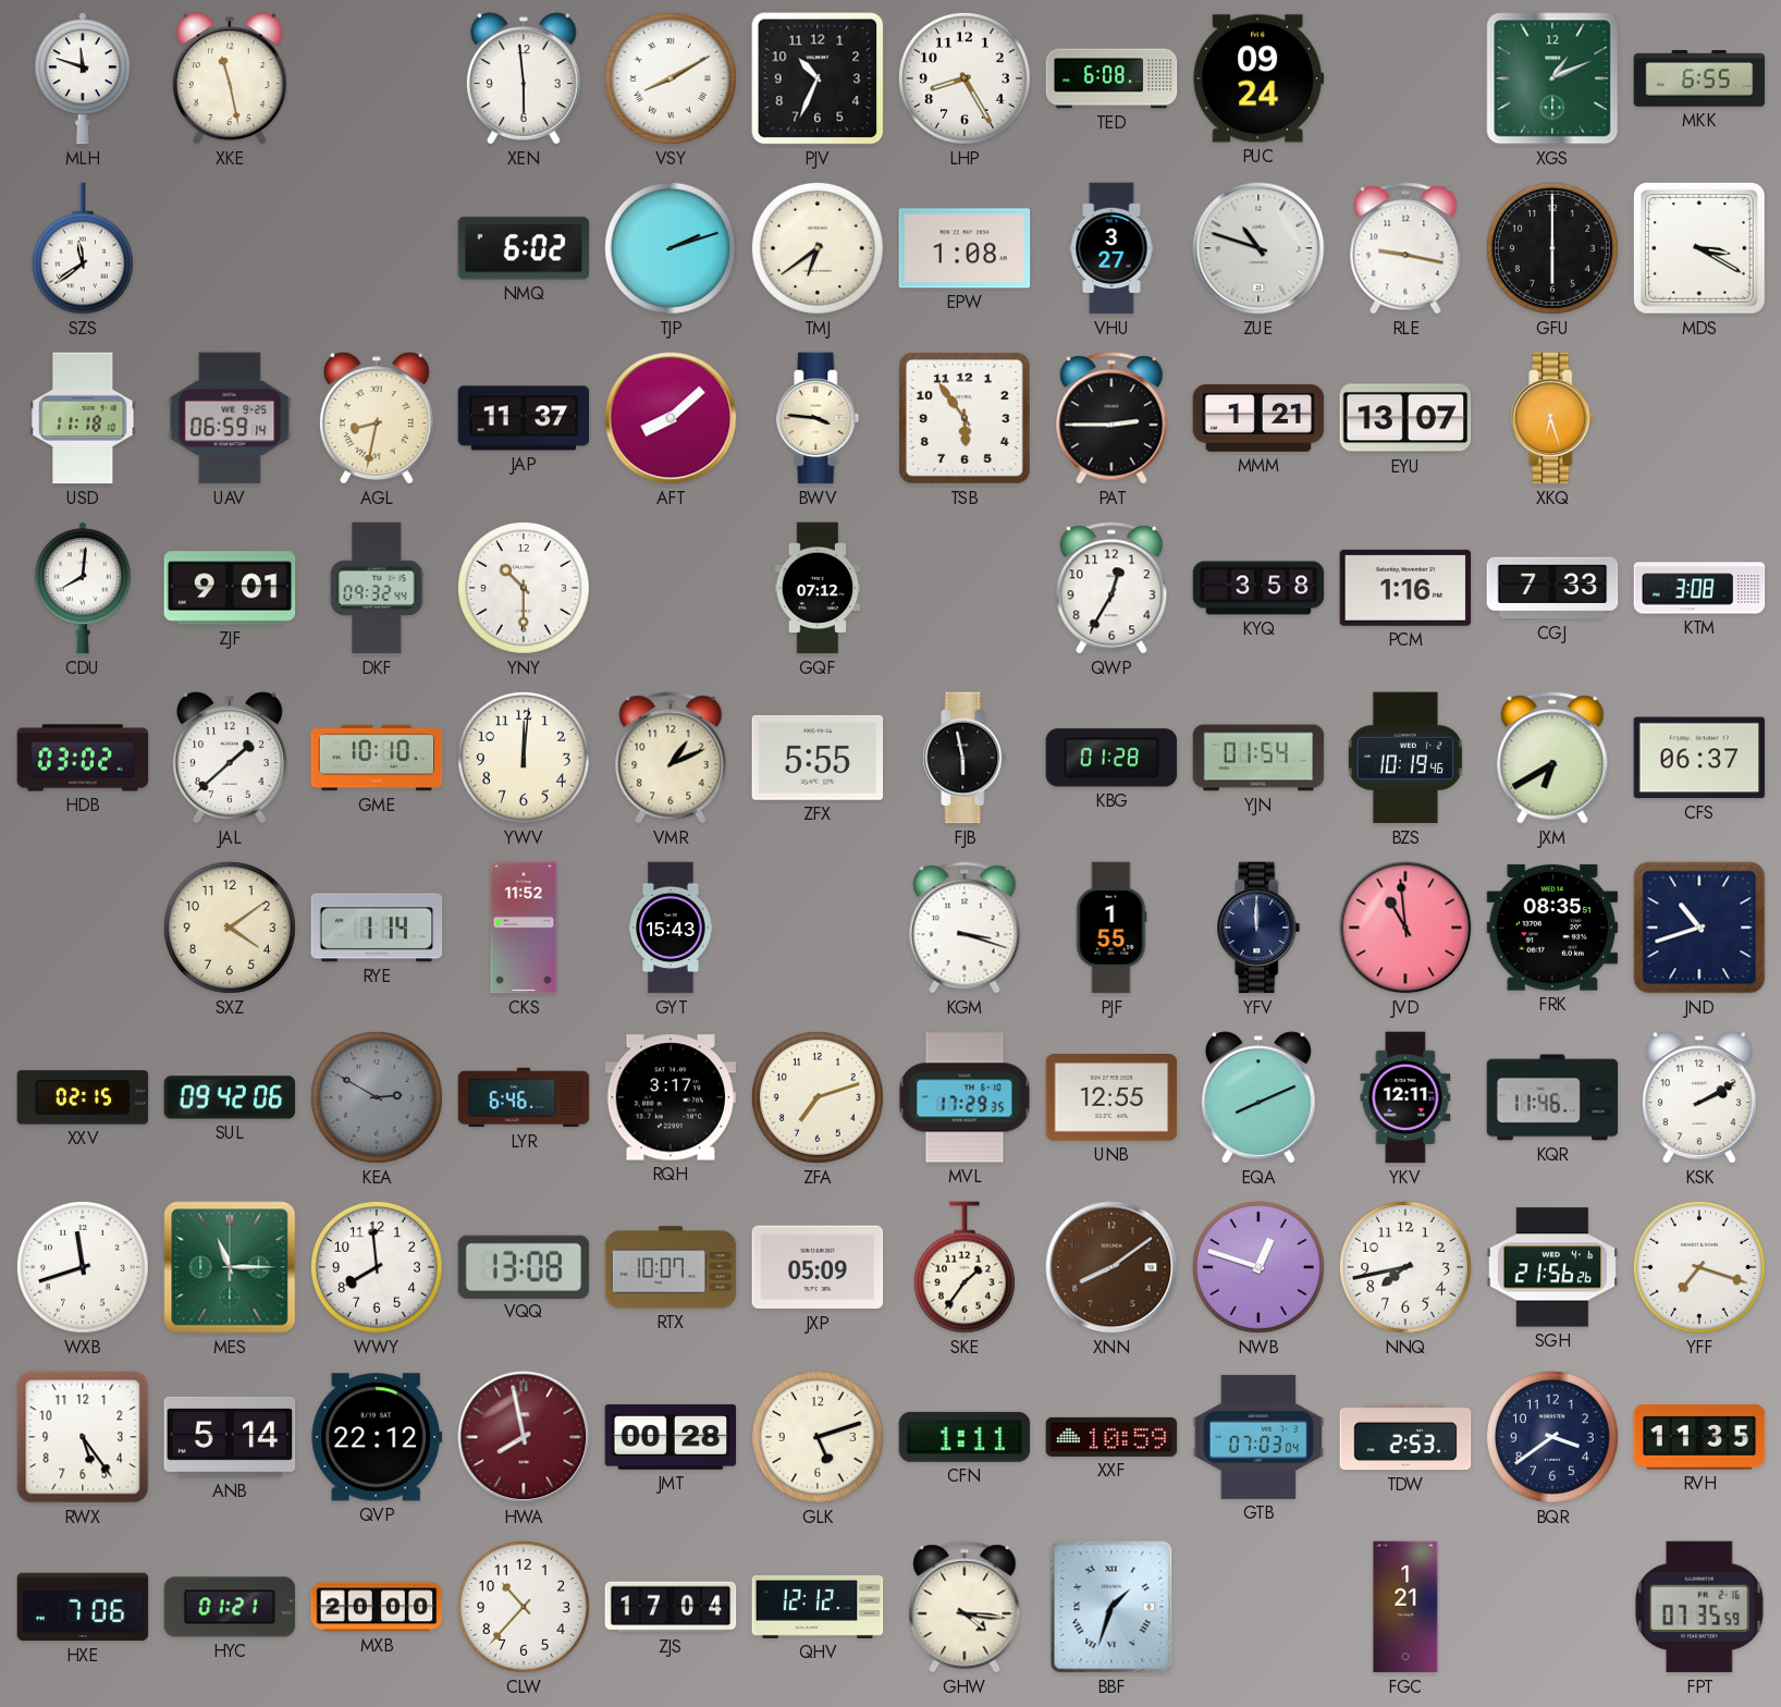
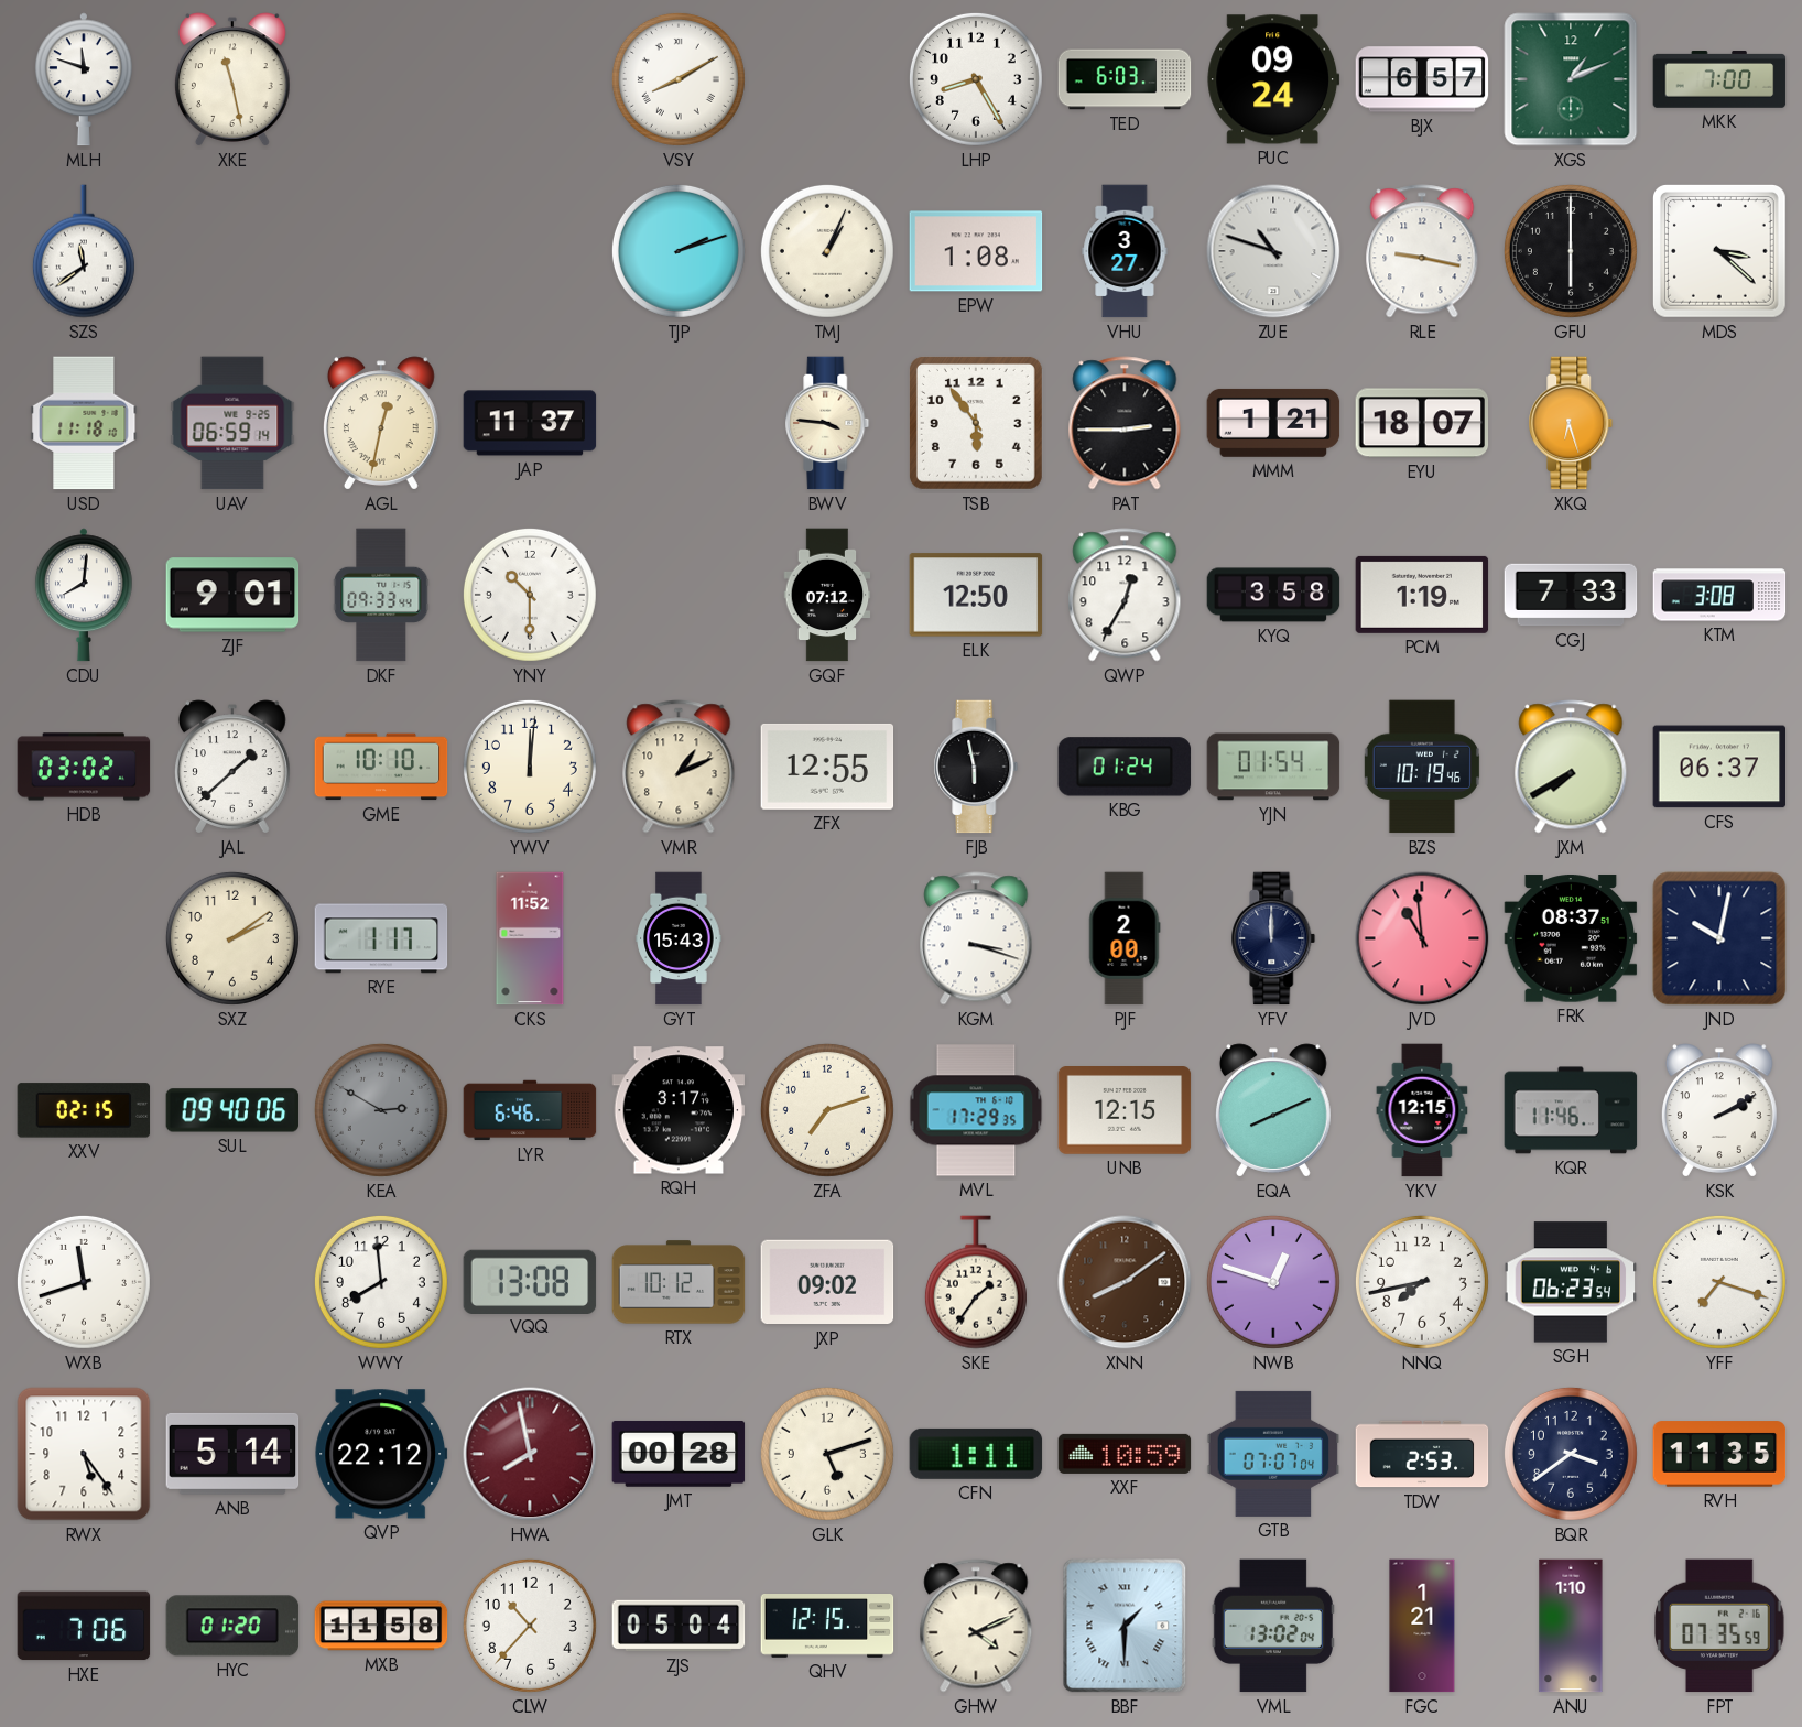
XEN: 5:59 -> none
PJV: 10:34 -> none
TED: 6:08 -> 6:03
BJX: none -> 6:57
MKK: 6:55 -> 7:00
NMQ: 6:02 -> none
TMJ: 6:39 -> 1:04
MDS: 3:20 -> 3:22
AGL: 8:32 -> 12:32
AFT: 8:08 -> none
EYU: 13:07 -> 18:07
DKF: 09:32 -> 09:33
ELK: none -> 12:50
PCM: 1:16 -> 1:19
ZFX: 5:55 -> 12:55
KBG: 01:28 -> 01:24
JXM: 6:40 -> 7:40
SXZ: 4:09 -> 2:09
RYE: 1:14 -> 1:17
PJF: 1:55 -> 2:00
FRK: 08:35 -> 08:37
JND: 10:42 -> 10:02
SUL: 09:42 -> 09:40
UNB: 12:55 -> 12:15
YKV: 12:11 -> 12:15
MES: 11:15 -> none
RTX: 10:07 -> 10:12
JXP: 05:09 -> 09:02
SGH: 21:56 -> 06:23
GTB: 07:03 -> 07:07
HYC: 01:21 -> 01:20
MXB: 20:00 -> 11:58
ZJS: 17:04 -> 05:04
QHV: 12:12 -> 12:15
GHW: 4:16 -> 4:11
BBF: 1:33 -> 1:30
VML: none -> 13:02
ANU: none -> 1:10
